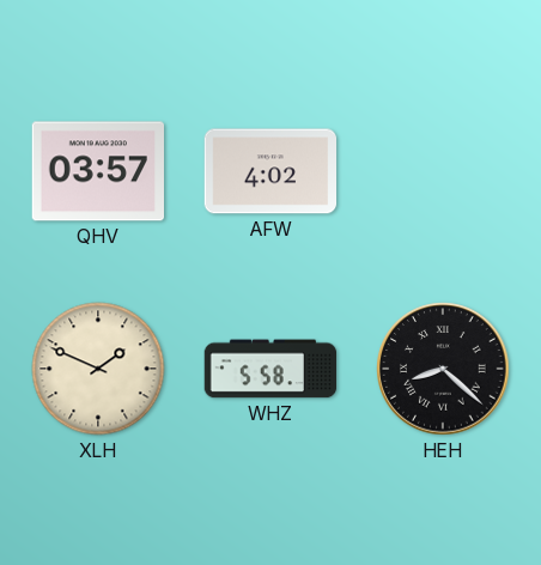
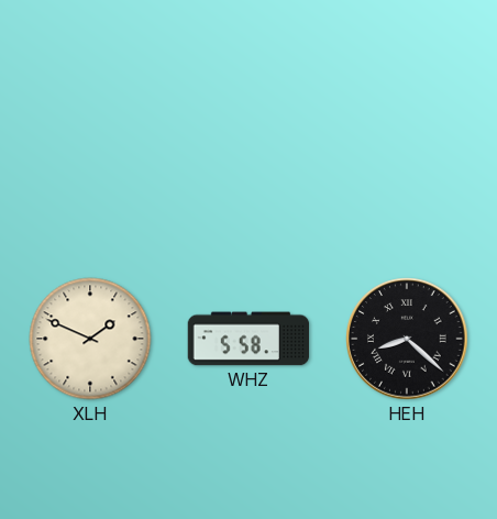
QHV: 03:57 -> none
AFW: 4:02 -> none
